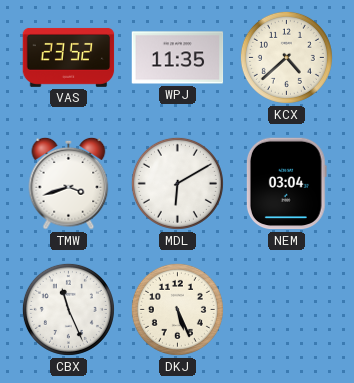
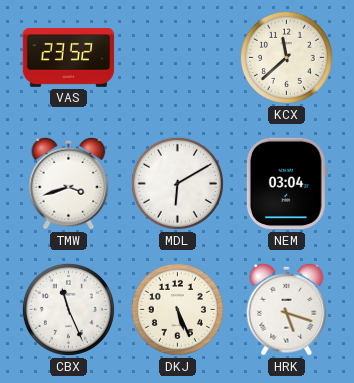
WPJ: 11:35 -> none
KCX: 4:38 -> 11:38
HRK: none -> 5:18
